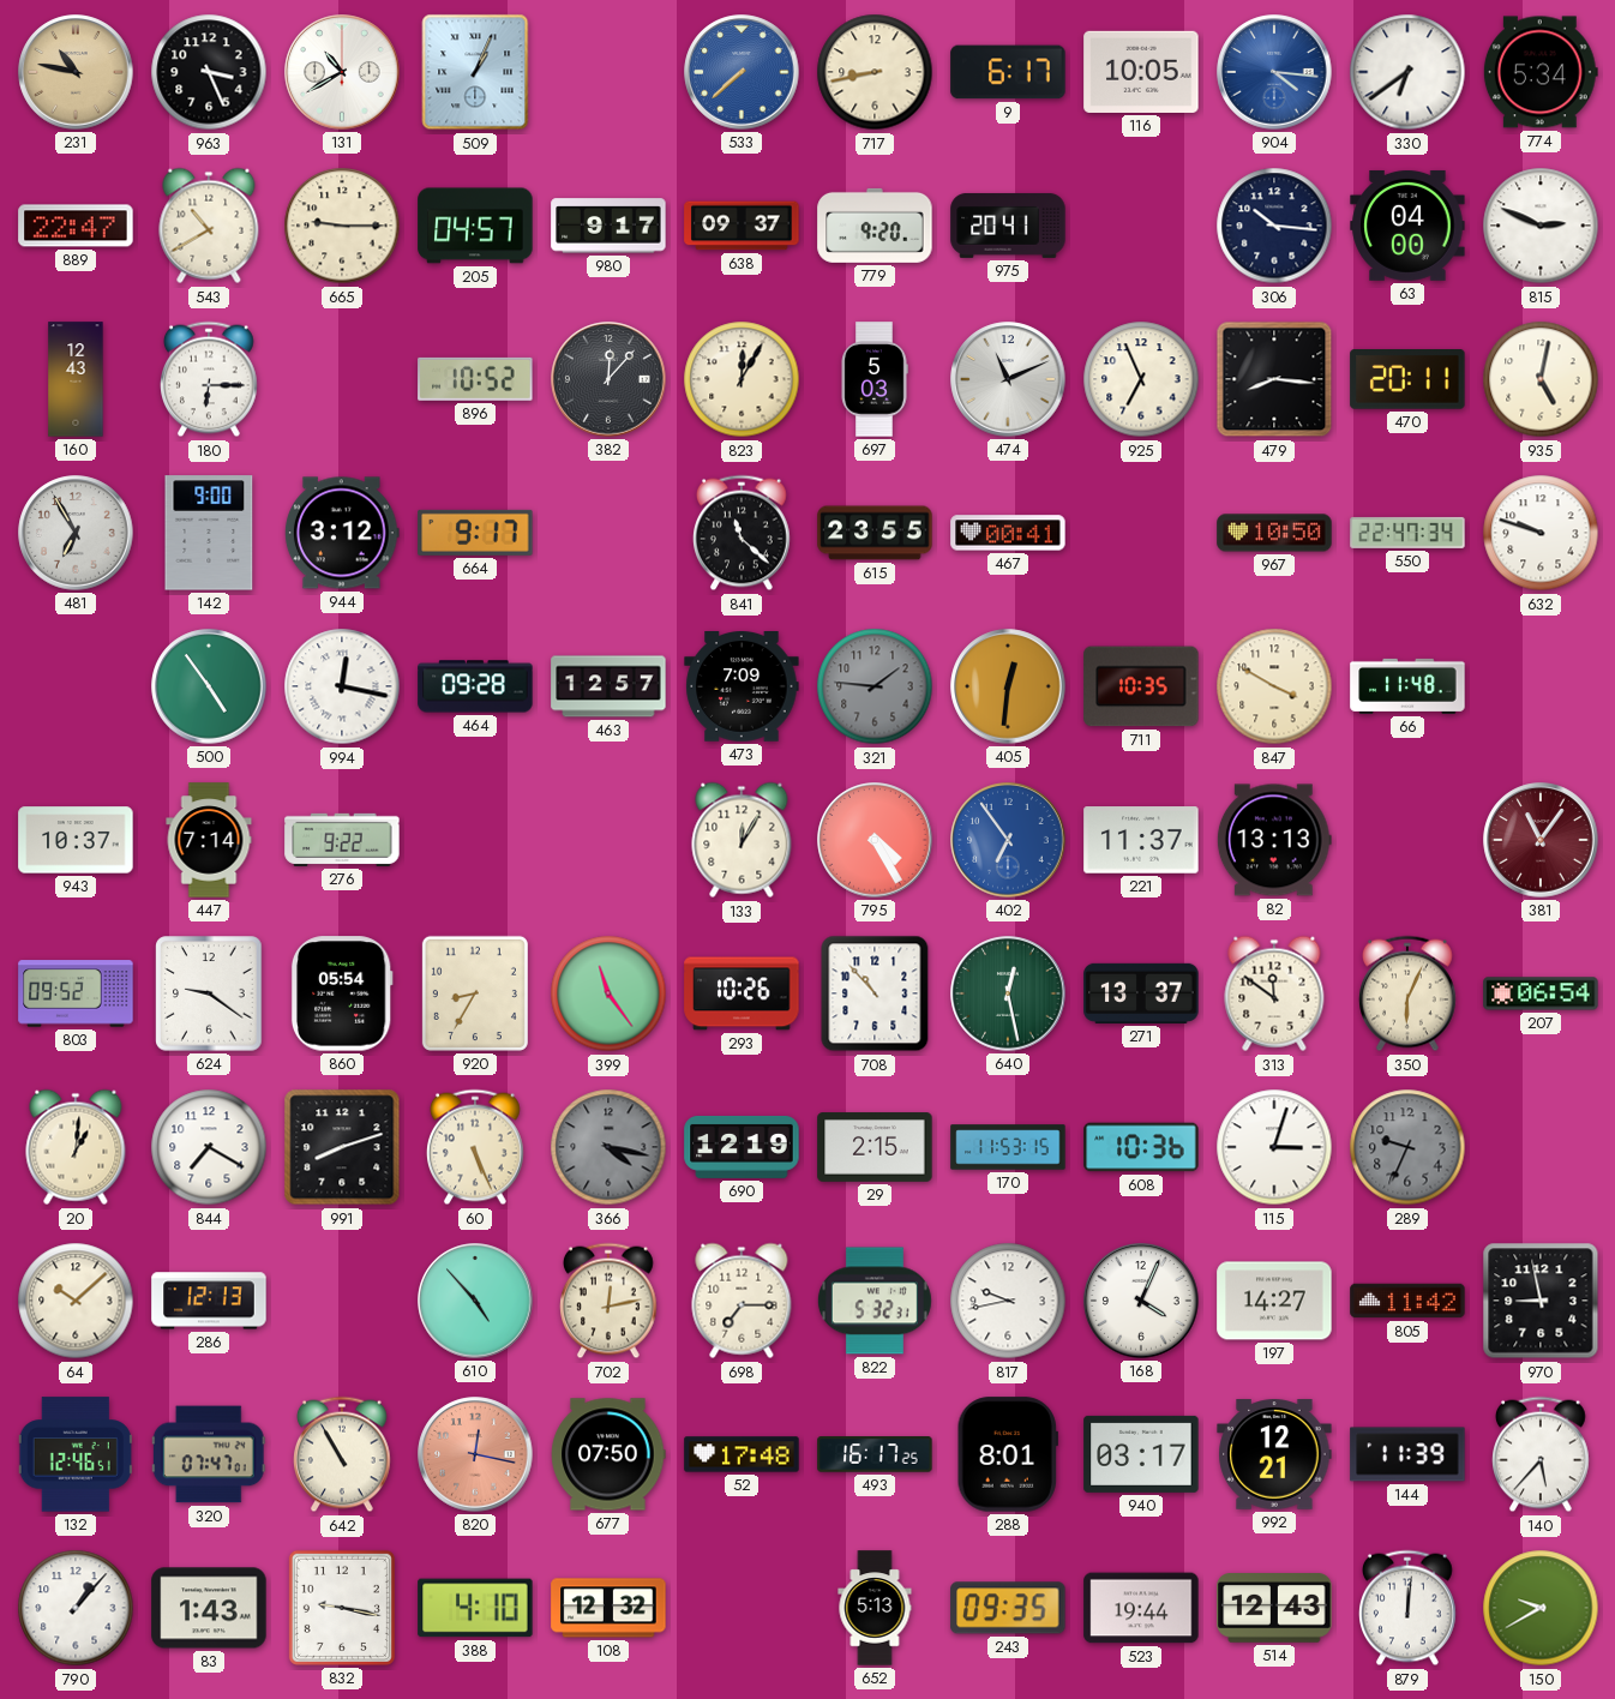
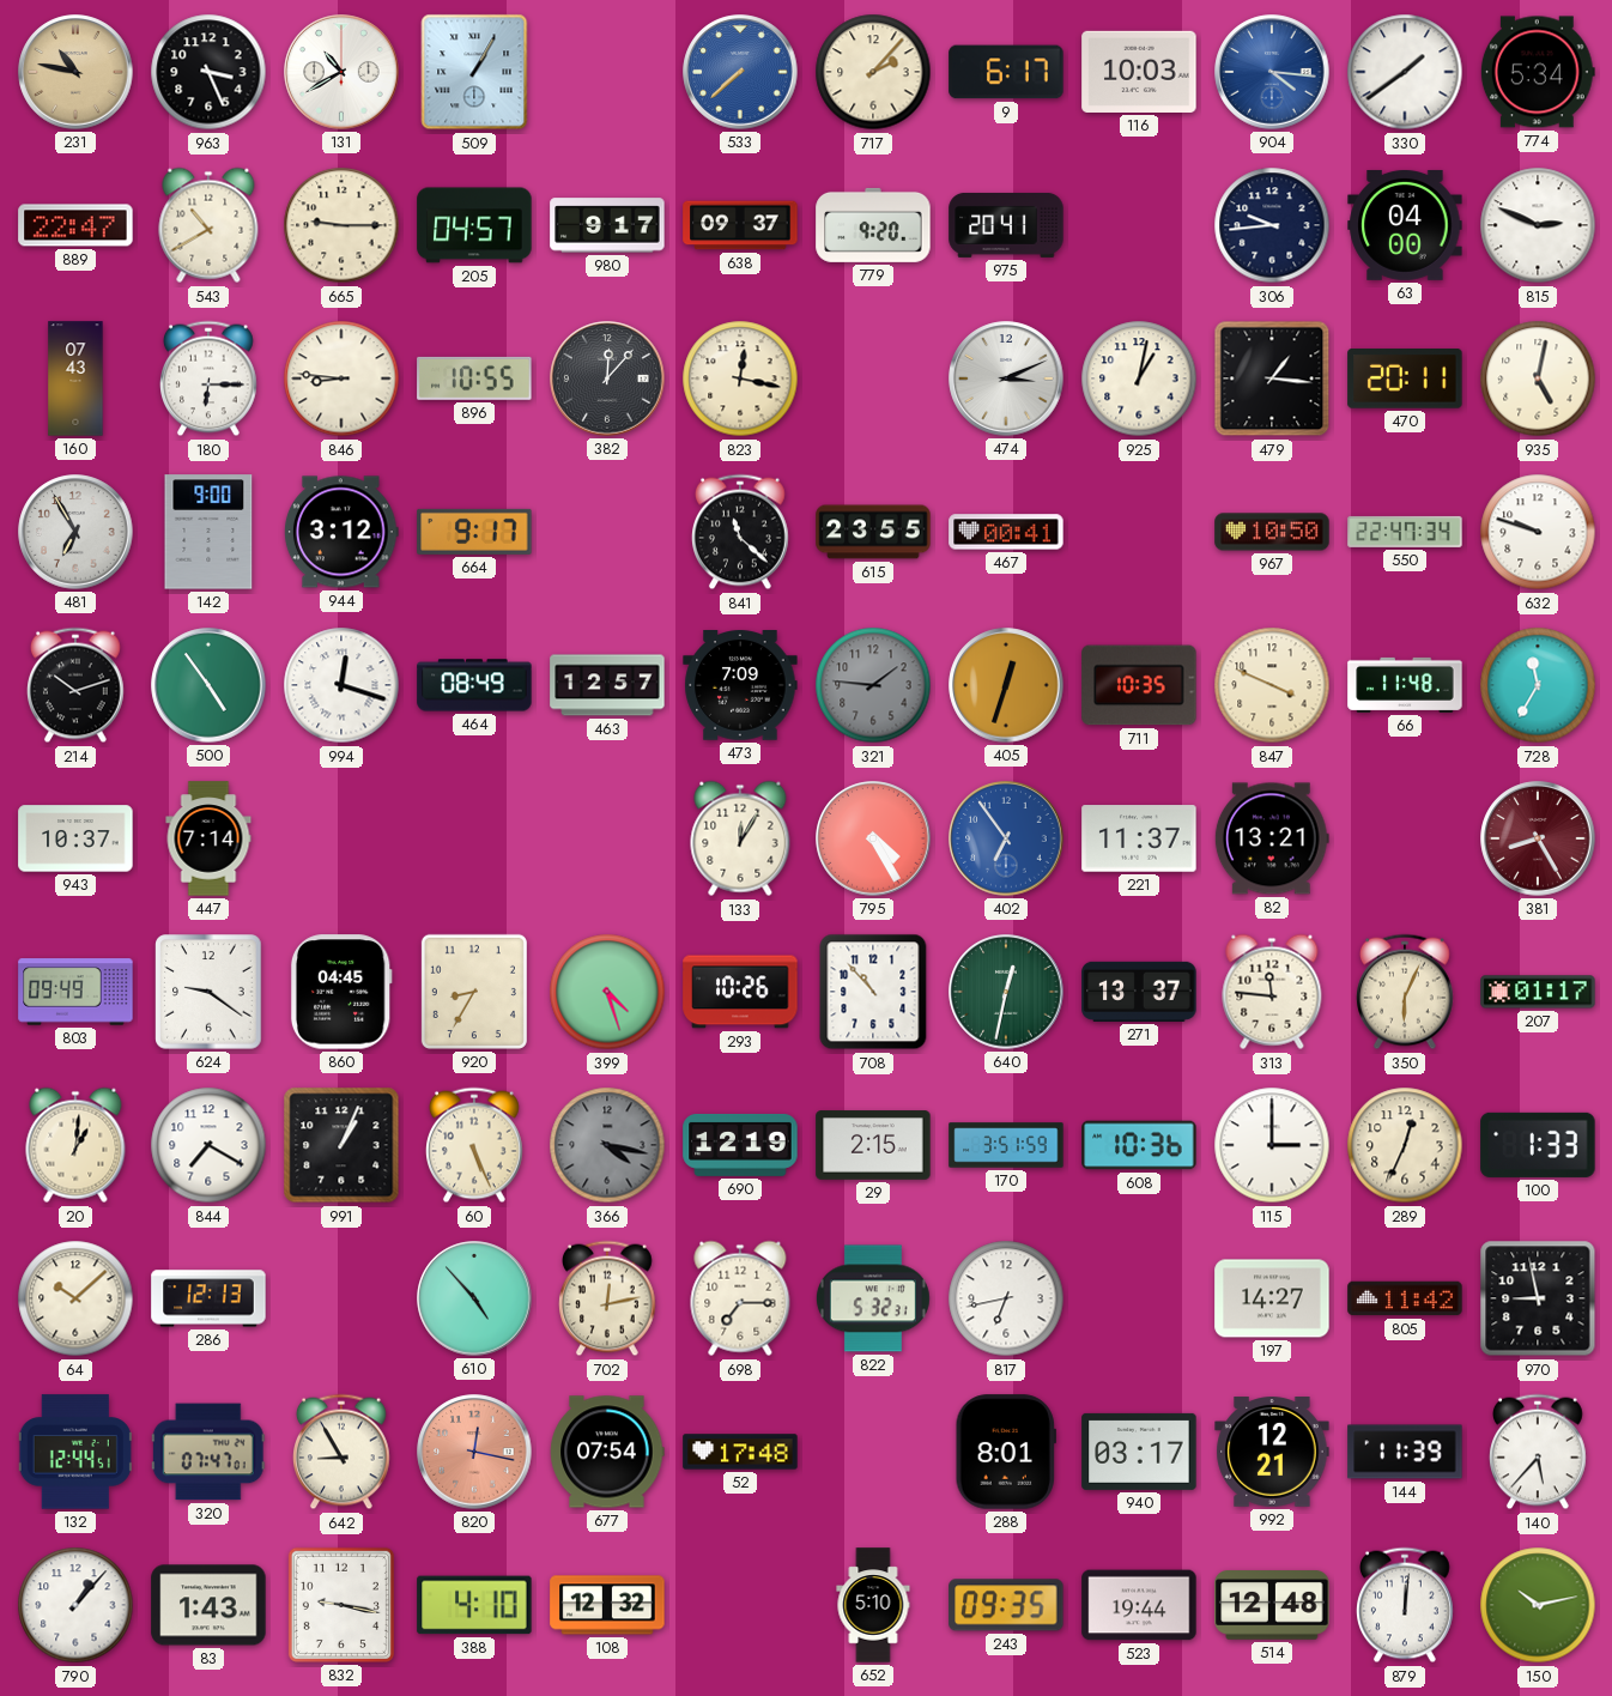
509: 1:04 -> 1:05
717: 8:43 -> 2:07
116: 10:05 -> 10:03
330: 6:39 -> 1:39
306: 10:16 -> 9:44
160: 12:43 -> 07:43
846: none -> 8:46
896: 10:52 -> 10:55
823: 12:05 -> 12:17
697: 5:03 -> none
474: 11:11 -> 3:11
925: 6:56 -> 1:02
479: 8:16 -> 1:16
214: none -> 10:12
994: 12:17 -> 12:18
464: 09:28 -> 08:49
405: 12:31 -> 12:33
847: 3:50 -> 3:49
728: none -> 11:35
276: 9:22 -> none
82: 13:13 -> 13:21
381: 11:06 -> 8:25
803: 09:52 -> 09:49
860: 05:54 -> 04:45
399: 11:24 -> 4:27
640: 12:28 -> 12:32
313: 11:51 -> 11:46
207: 06:54 -> 01:17
991: 8:12 -> 1:04
170: 11:53 -> 3:51
115: 3:03 -> 3:00
289: 9:34 -> 12:34
289 dial: grey -> cream
100: none -> 1:33
817: 9:43 -> 6:43
168: 4:04 -> none
132: 12:46 -> 12:44
642: 10:55 -> 8:55
677: 07:50 -> 07:54
493: 16:17 -> none
652: 5:13 -> 5:10
514: 12:43 -> 12:48
150: 9:40 -> 10:13
